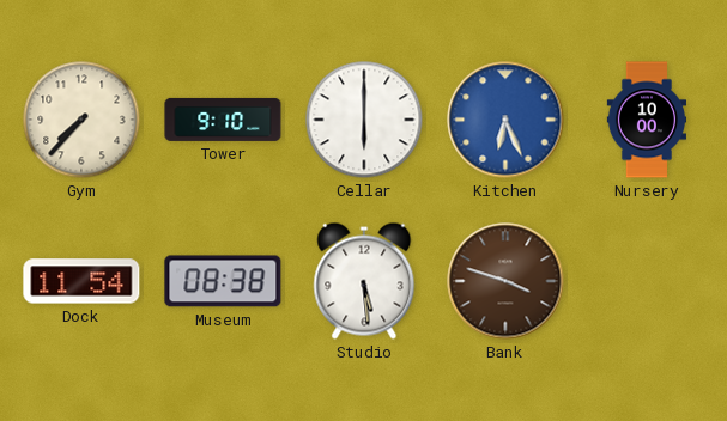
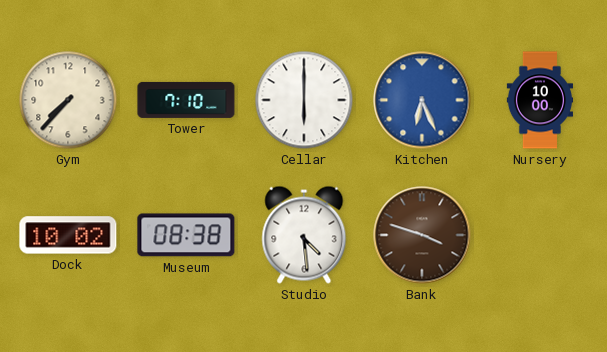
Tower: 9:10 -> 7:10
Dock: 11:54 -> 10:02
Studio: 5:29 -> 4:29
